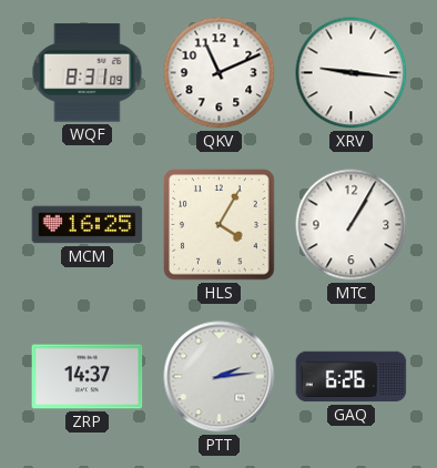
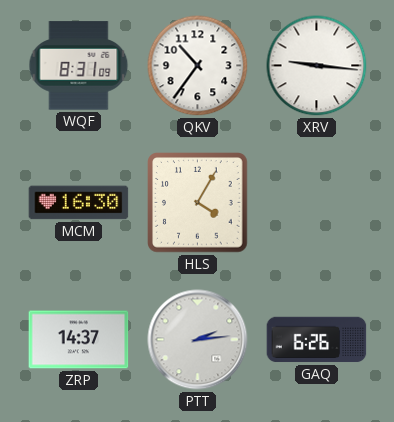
QKV: 11:11 -> 10:36
MCM: 16:25 -> 16:30
MTC: 1:05 -> none
